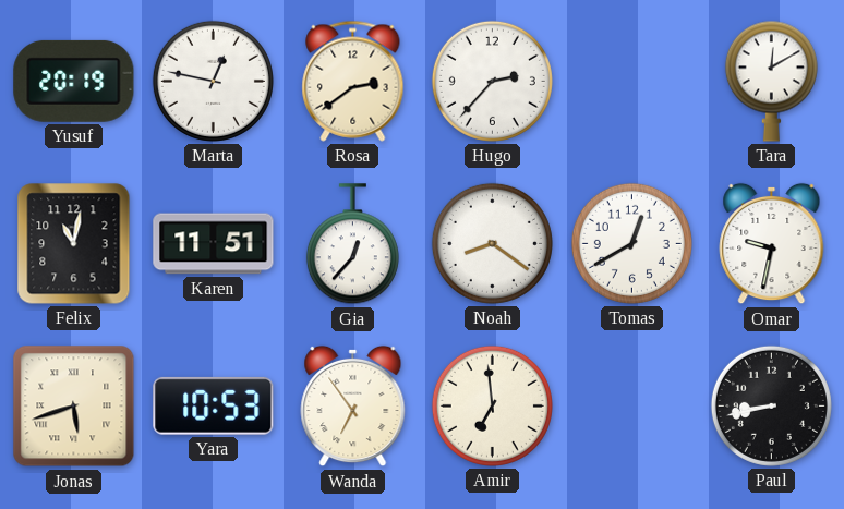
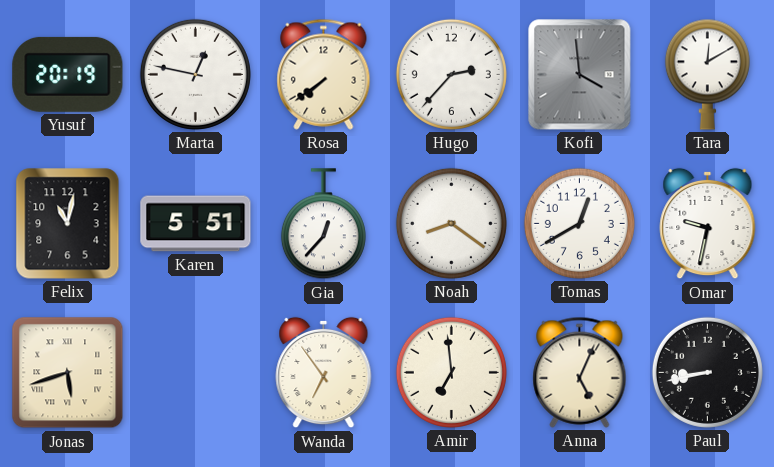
Rosa: 2:39 -> 7:39
Kofi: none -> 3:59
Karen: 11:51 -> 5:51
Yara: 10:53 -> none
Anna: none -> 5:04
